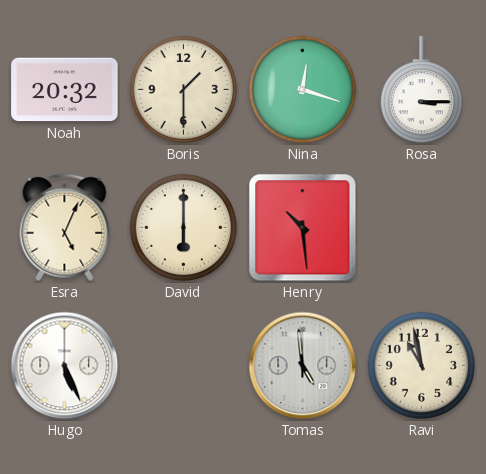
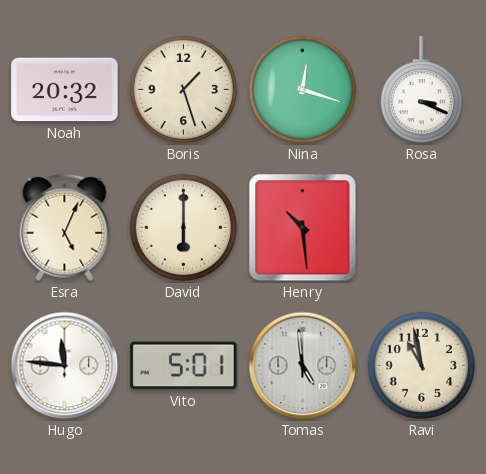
Boris: 1:30 -> 1:27
Rosa: 3:15 -> 3:19
Hugo: 5:26 -> 11:46
Vito: none -> 5:01
